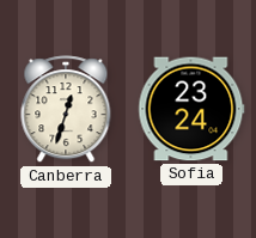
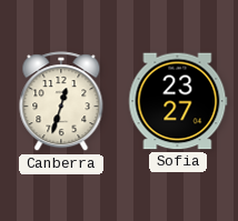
Sofia: 23:24 -> 23:27
